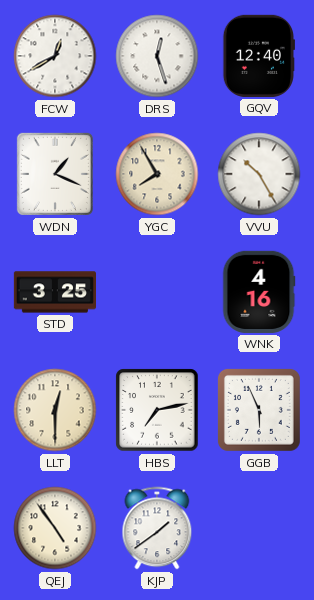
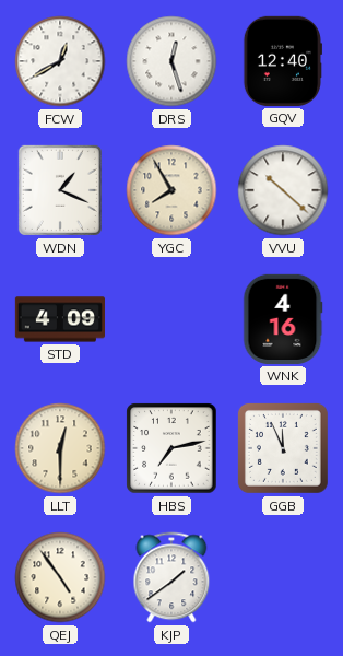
VVU: 10:25 -> 10:22
STD: 3:25 -> 4:09
GGB: 5:56 -> 11:56
